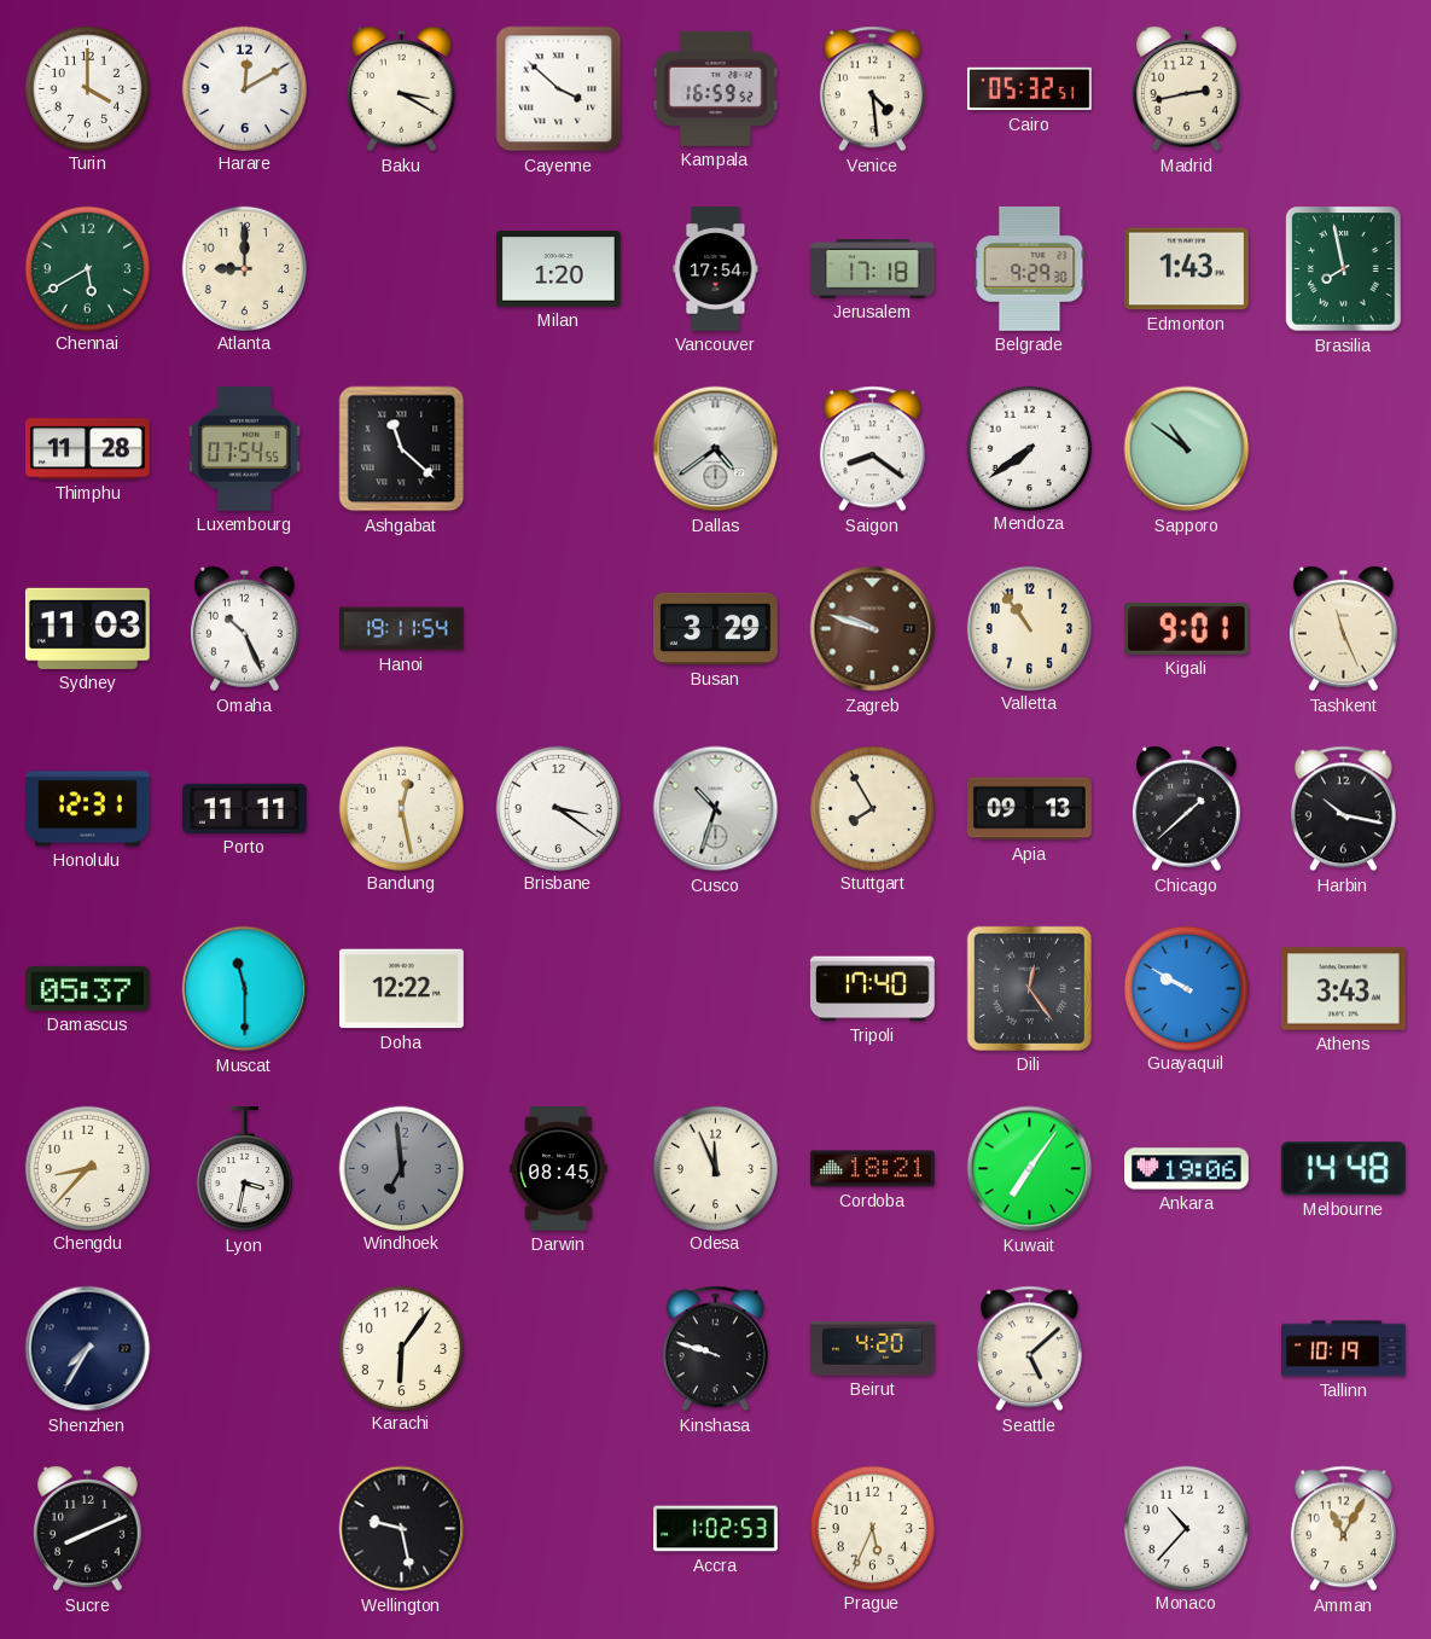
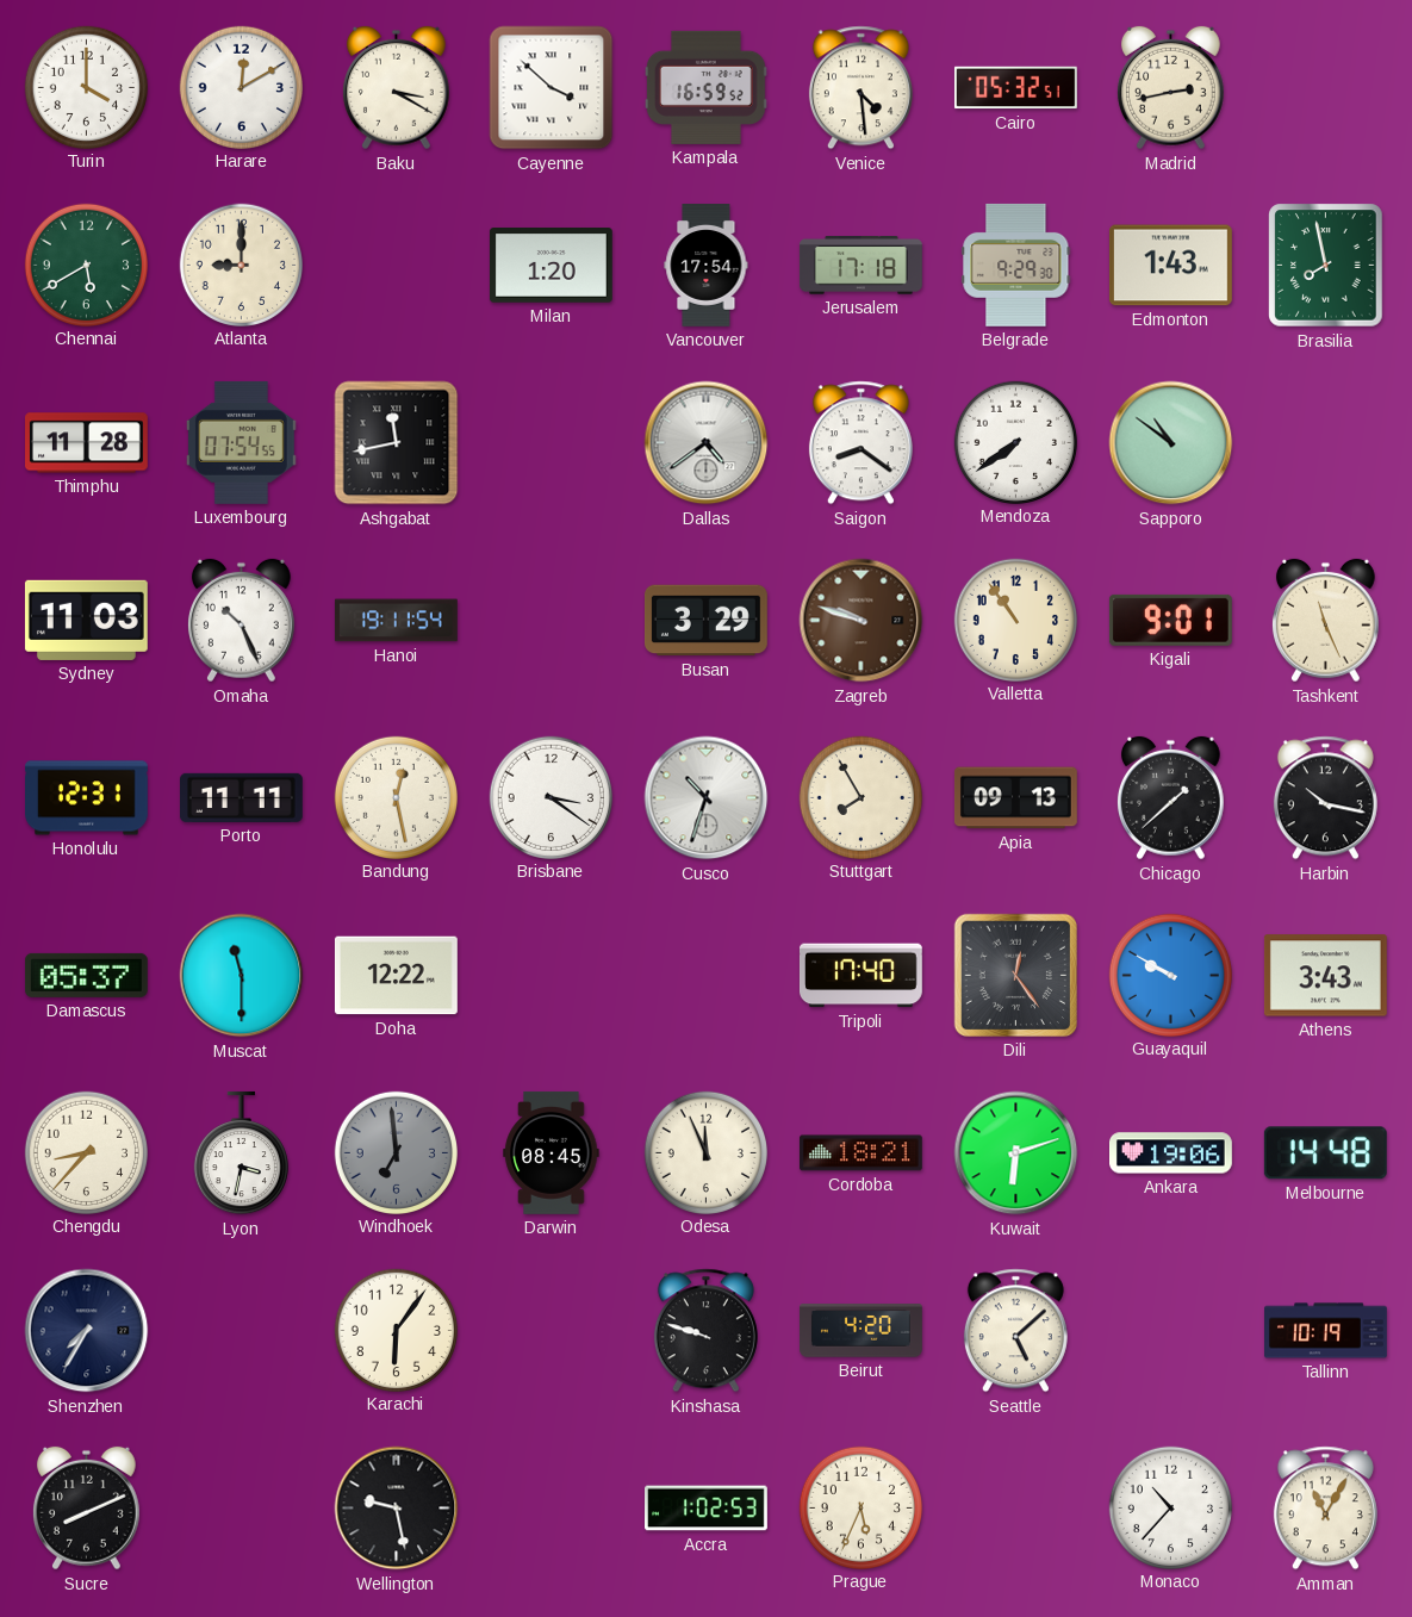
Ashgabat: 11:22 -> 11:43
Kuwait: 7:06 -> 6:12
